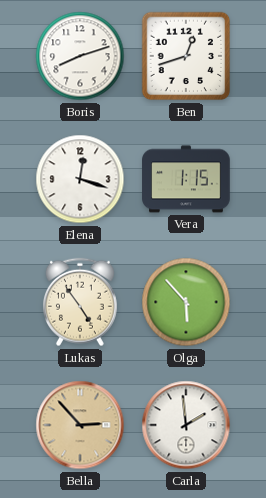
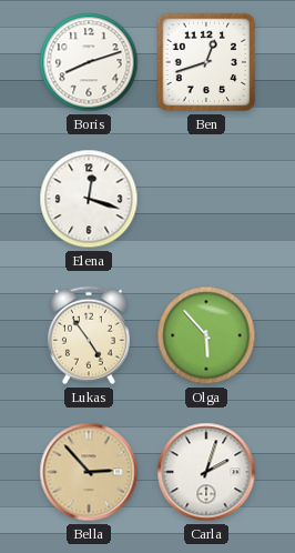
Vera: 1:15 -> none
Carla: 1:59 -> 2:03
